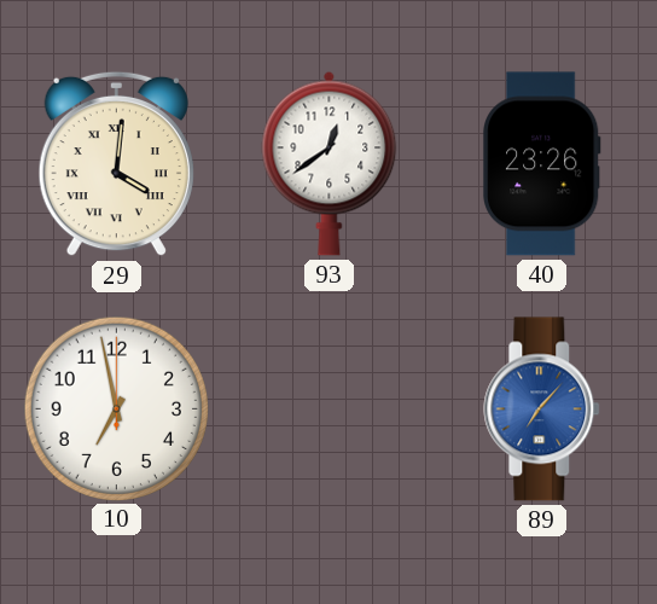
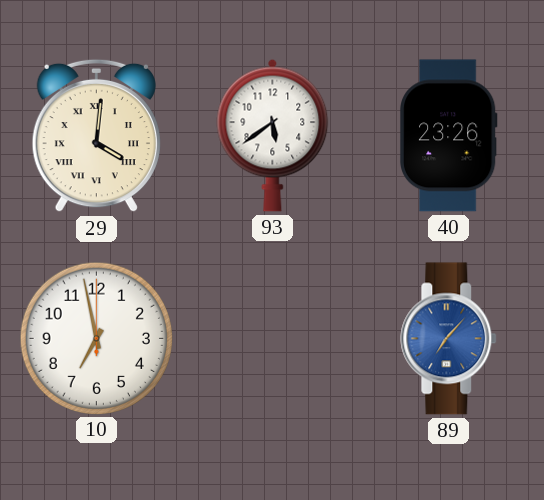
93: 12:39 -> 5:39
